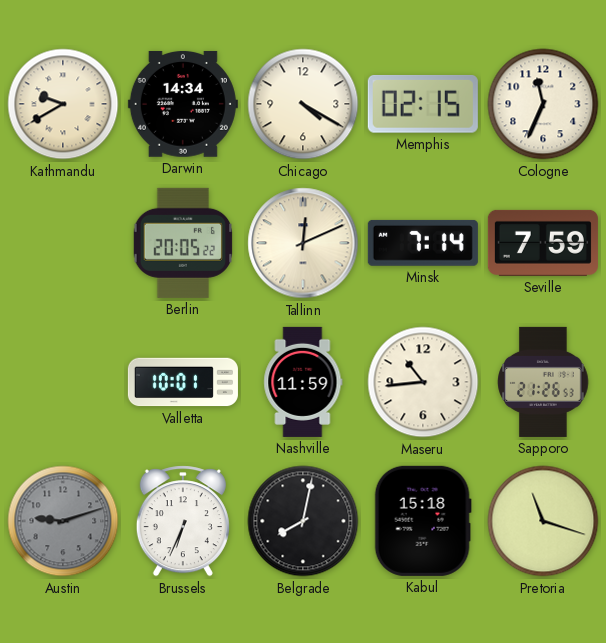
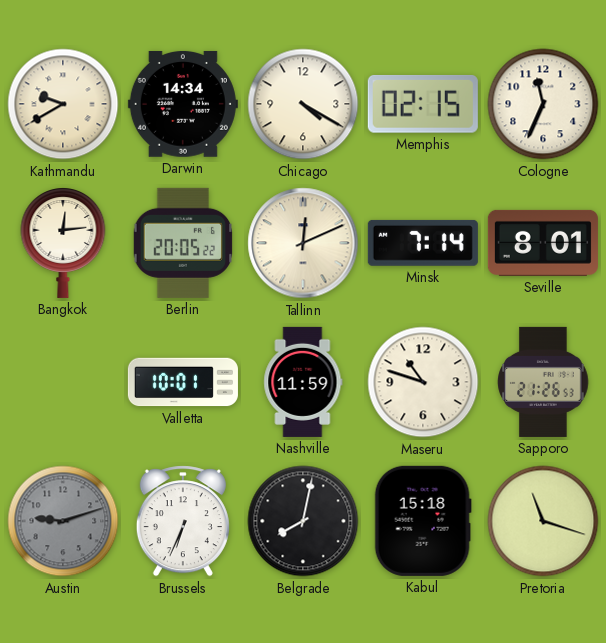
Bangkok: none -> 12:14
Seville: 7:59 -> 8:01
Maseru: 10:44 -> 10:48
